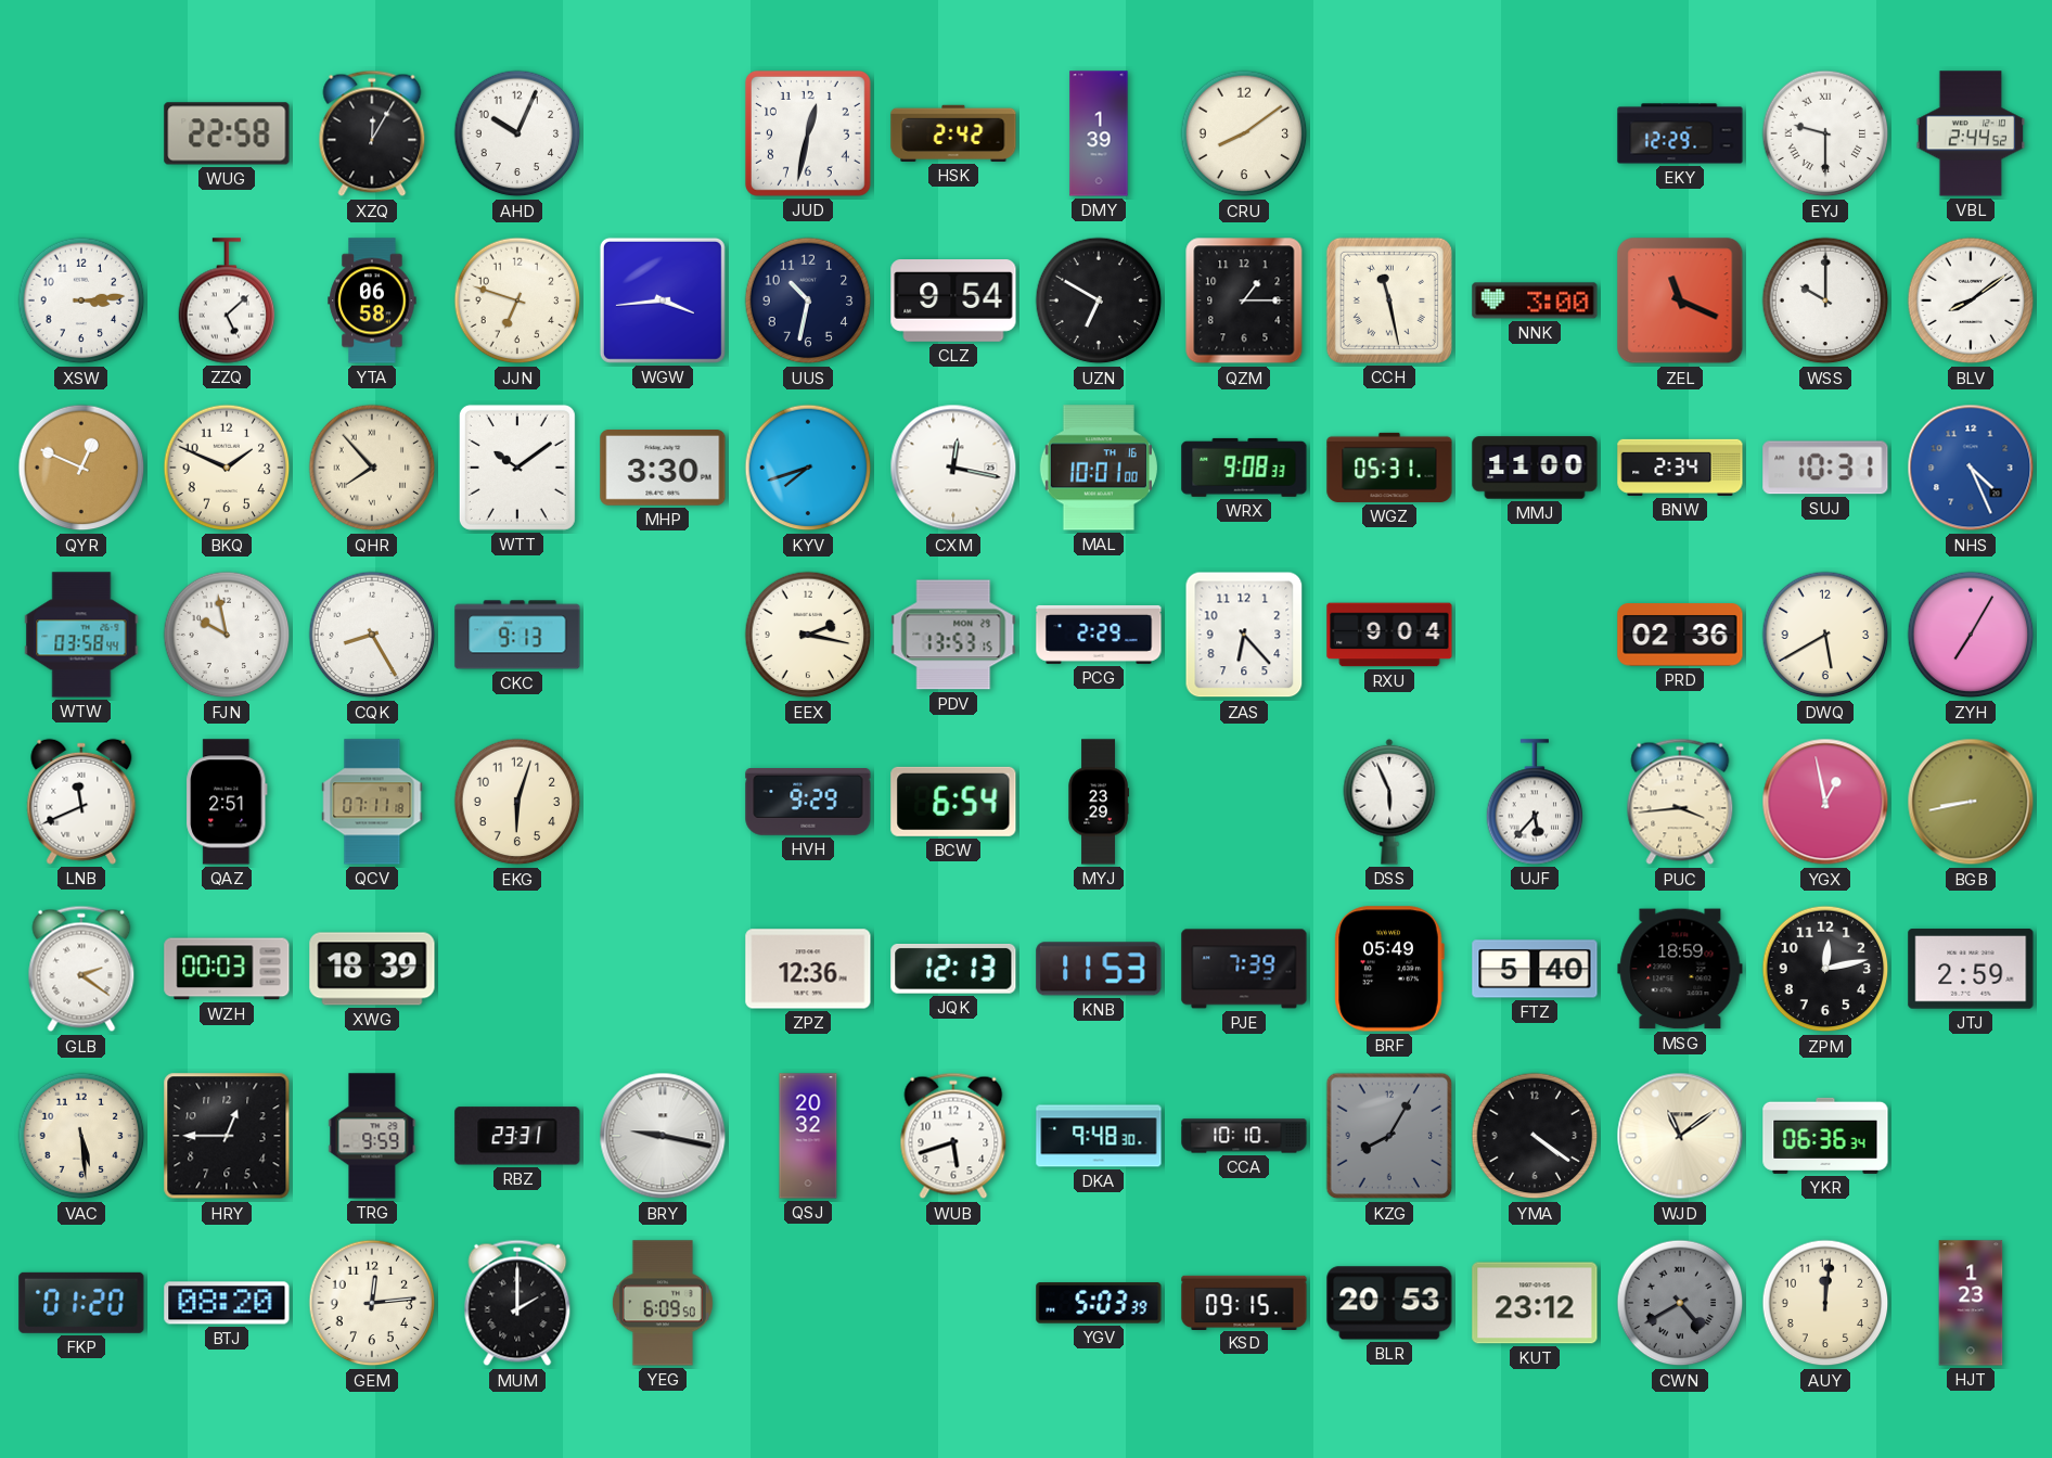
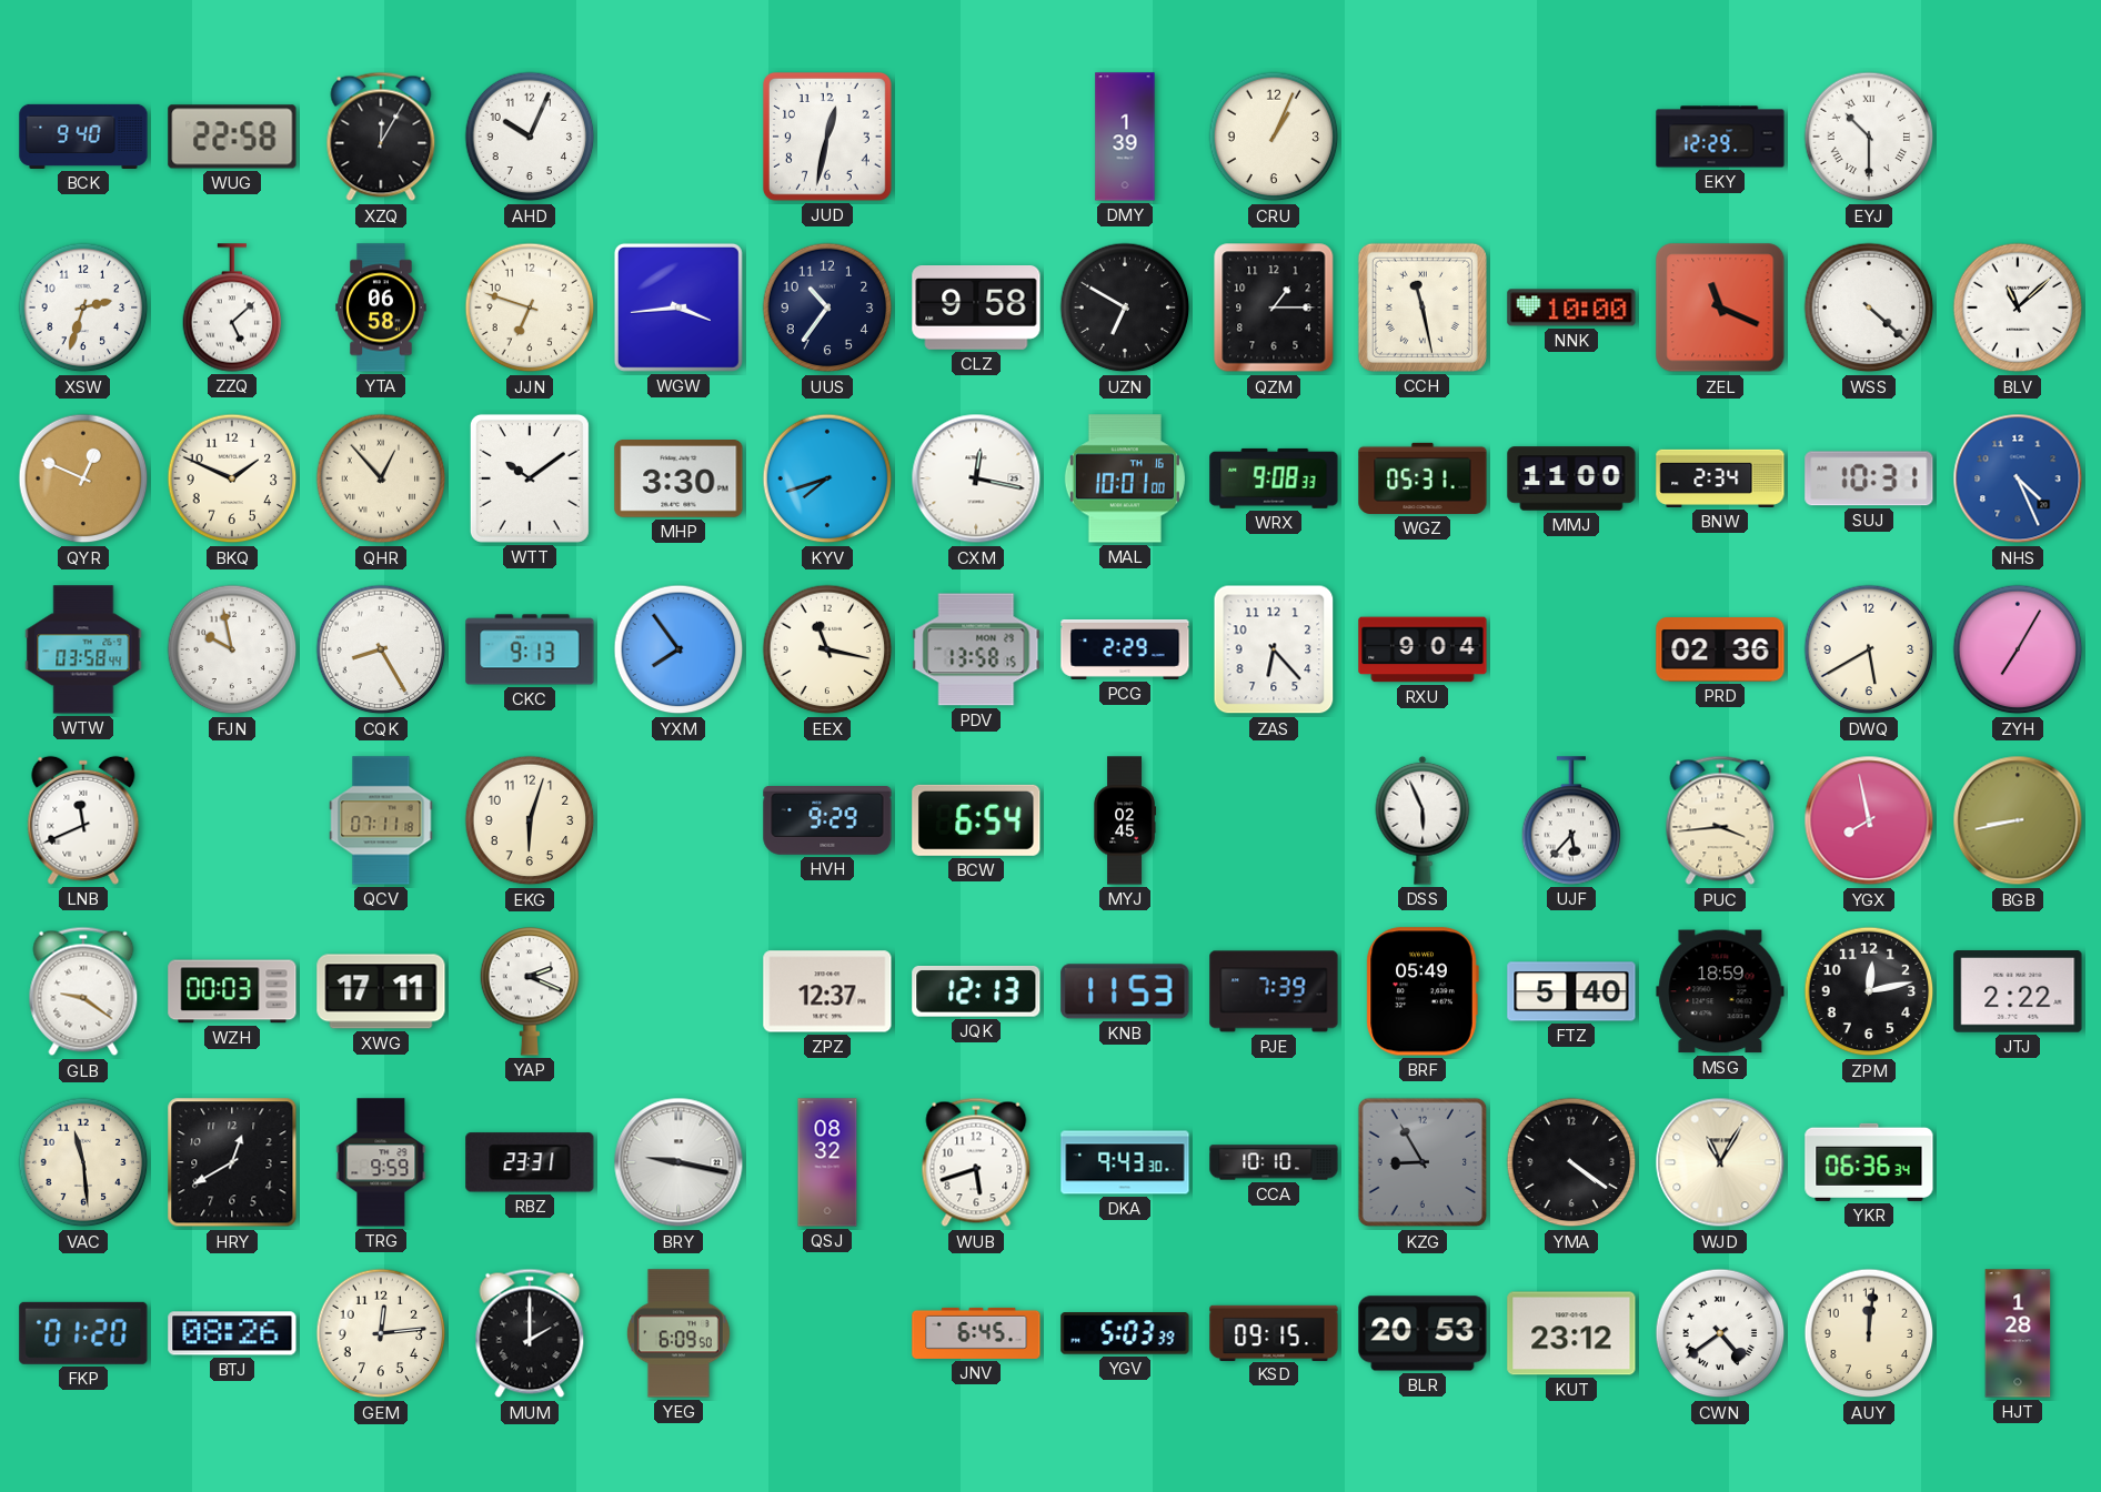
BCK: none -> 9:40
HSK: 2:42 -> none
CRU: 8:09 -> 1:04
EYJ: 9:30 -> 10:30
VBL: 2:44 -> none
XSW: 3:14 -> 2:33
UUS: 10:32 -> 10:36
CLZ: 9:54 -> 9:58
NNK: 3:00 -> 10:00
WSS: 10:00 -> 4:22
BLV: 8:09 -> 11:08
QHR: 7:53 -> 12:53
YXM: none -> 7:54
EEX: 2:17 -> 11:17
PDV: 13:53 -> 13:58
QAZ: 2:51 -> none
MYJ: 23:29 -> 02:45
YGX: 12:58 -> 7:58
GLB: 2:21 -> 9:21
XWG: 18:39 -> 17:11
YAP: none -> 2:19
ZPZ: 12:36 -> 12:37
JTJ: 2:59 -> 2:22
VAC: 5:29 -> 11:29
HRY: 12:45 -> 12:40
QSJ: 20:32 -> 08:32
DKA: 9:48 -> 9:43
KZG: 8:05 -> 8:55
WJD: 11:09 -> 11:05
BTJ: 08:20 -> 08:26
JNV: none -> 6:45
CWN: 4:40 -> 4:39
CWN dial: grey -> white
HJT: 1:23 -> 1:28
